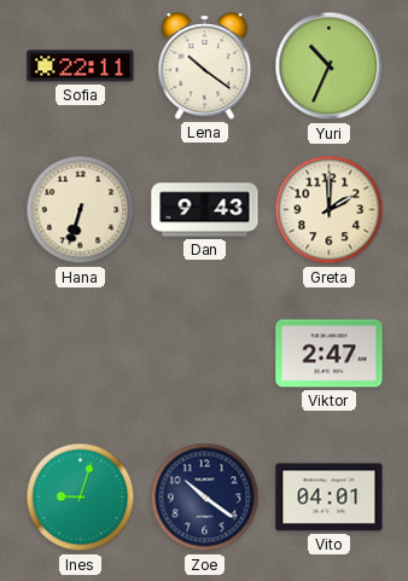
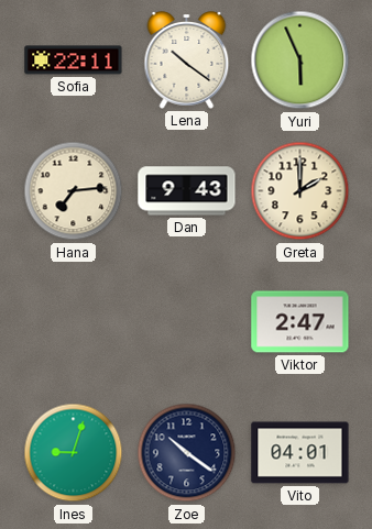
Yuri: 10:34 -> 5:56
Hana: 6:33 -> 7:14
